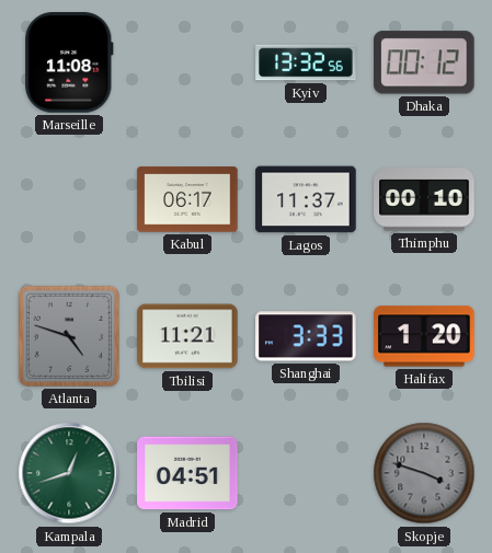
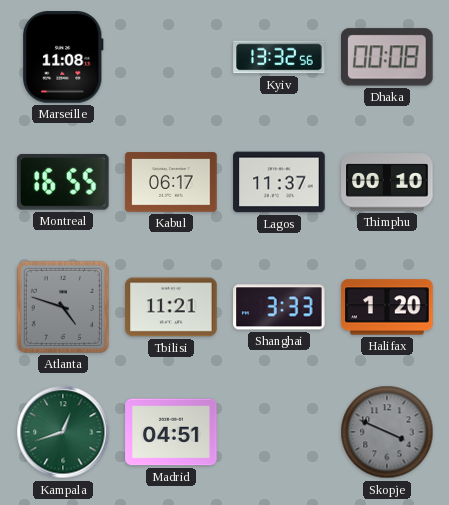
Dhaka: 00:12 -> 00:08
Montreal: none -> 16:55
Skopje: 3:48 -> 3:49
